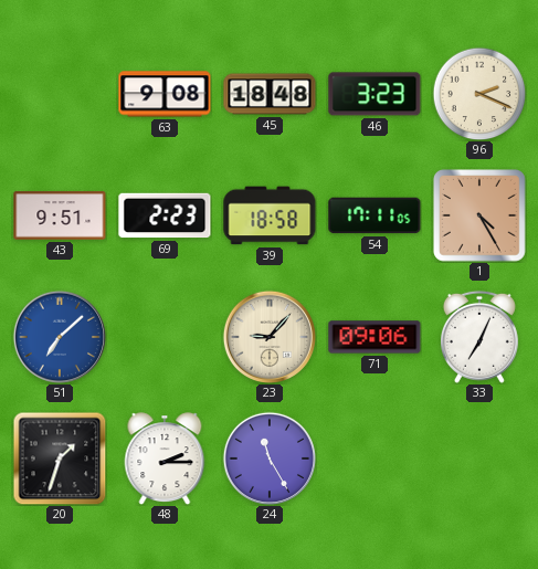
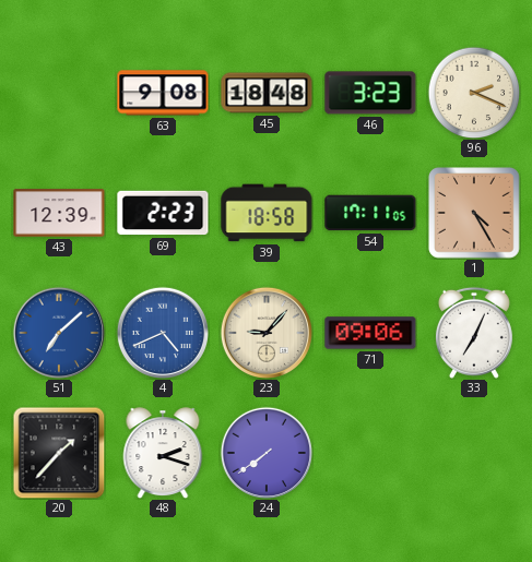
43: 9:51 -> 12:39
4: none -> 4:41
20: 1:33 -> 1:37
48: 2:15 -> 2:18
24: 11:25 -> 7:39
